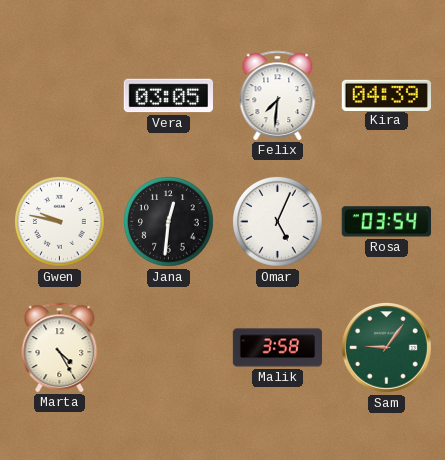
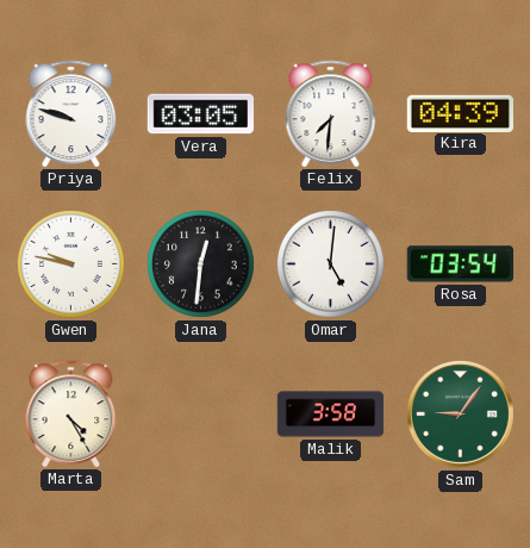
Priya: none -> 9:48
Omar: 5:04 -> 5:01
